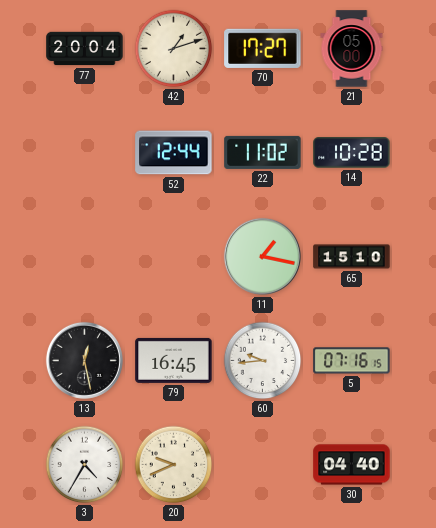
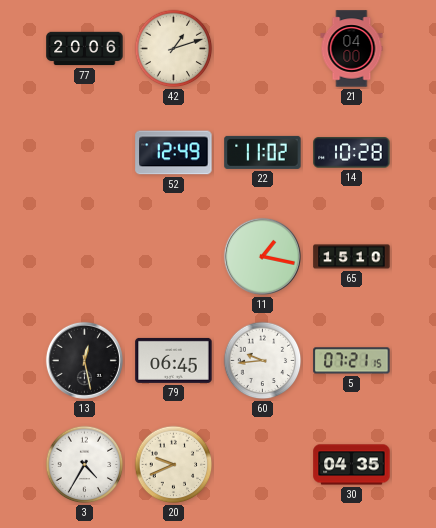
77: 20:04 -> 20:06
70: 17:27 -> none
21: 05:00 -> 04:00
52: 12:44 -> 12:49
79: 16:45 -> 06:45
5: 07:16 -> 07:21
30: 04:40 -> 04:35
